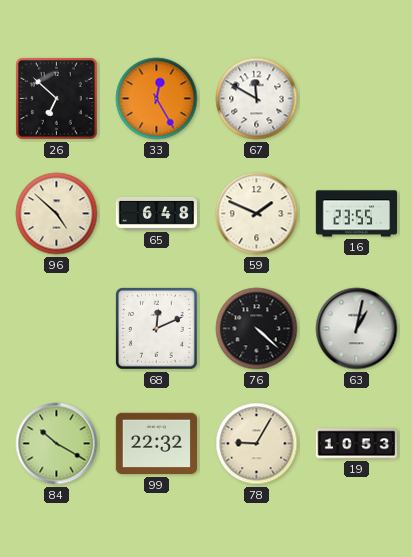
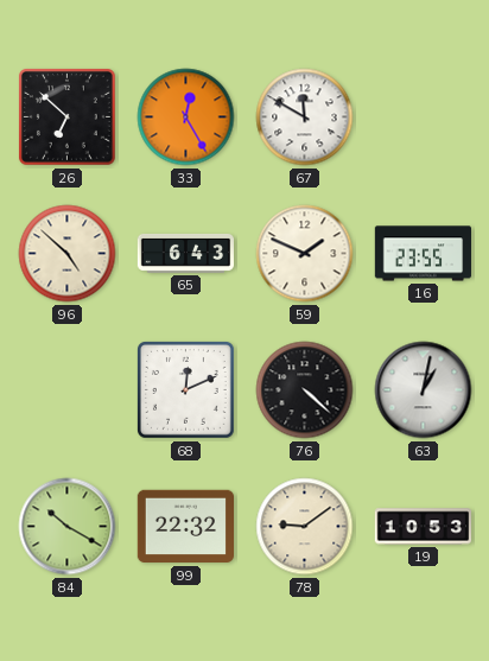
65: 6:48 -> 6:43
78: 9:05 -> 9:09
